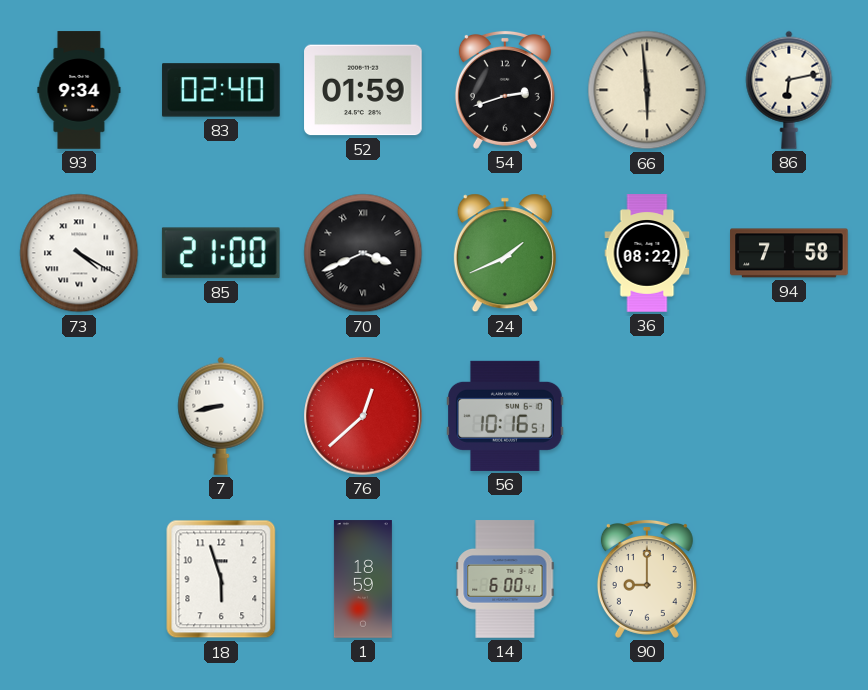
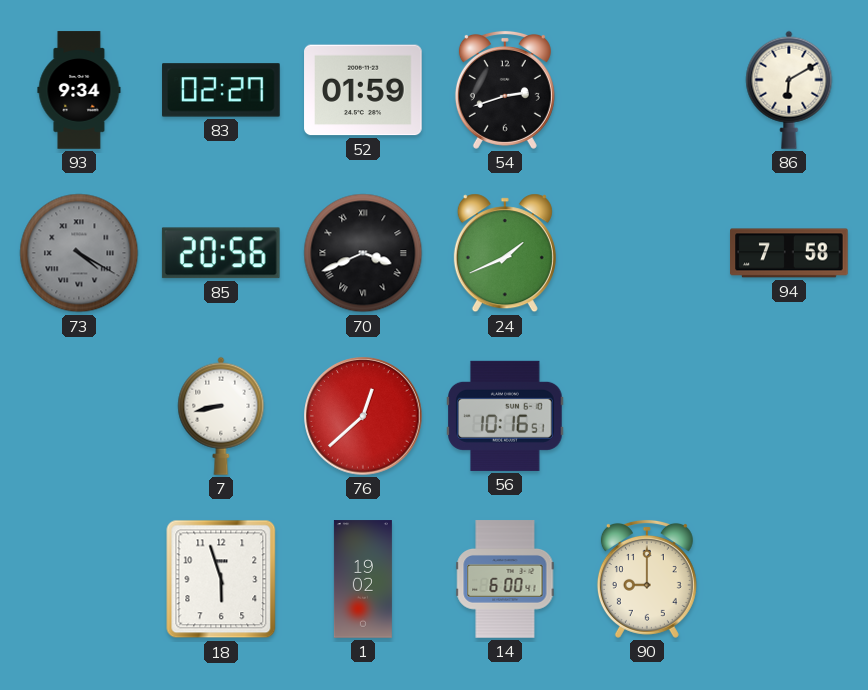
83: 02:40 -> 02:27
66: 5:59 -> none
86: 6:13 -> 6:10
73 dial: white -> grey
85: 21:00 -> 20:56
36: 08:22 -> none
1: 18:59 -> 19:02
